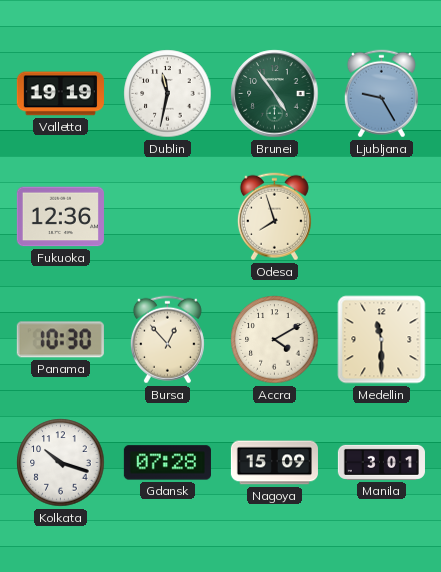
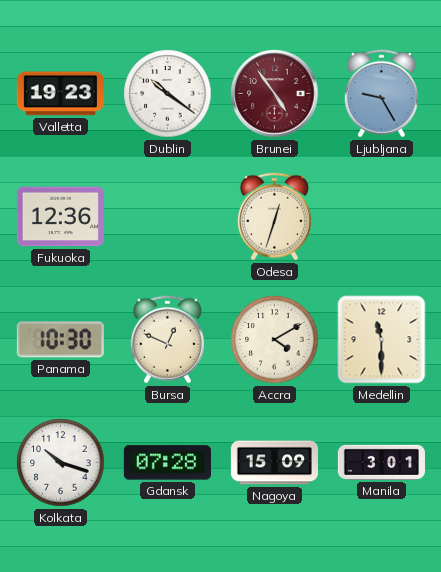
Valletta: 19:19 -> 19:23
Dublin: 11:32 -> 10:21
Brunei dial: green -> burgundy
Odesa: 7:57 -> 12:33
Bursa: 12:53 -> 12:49
